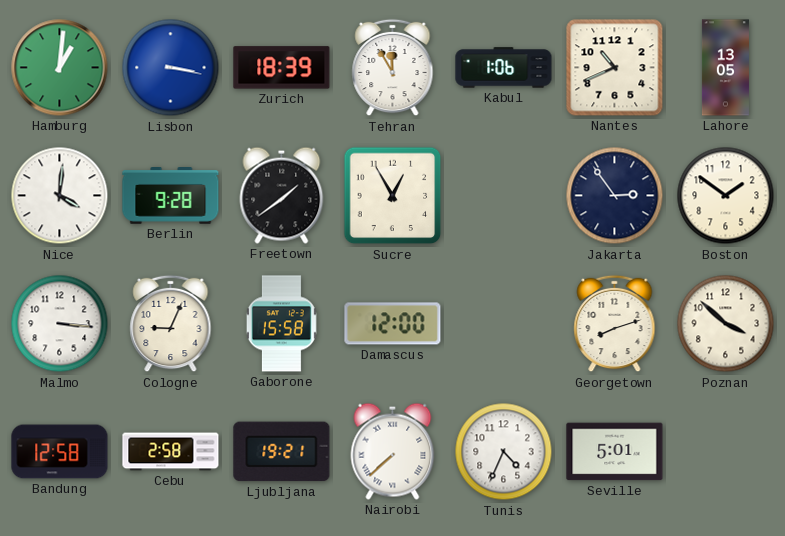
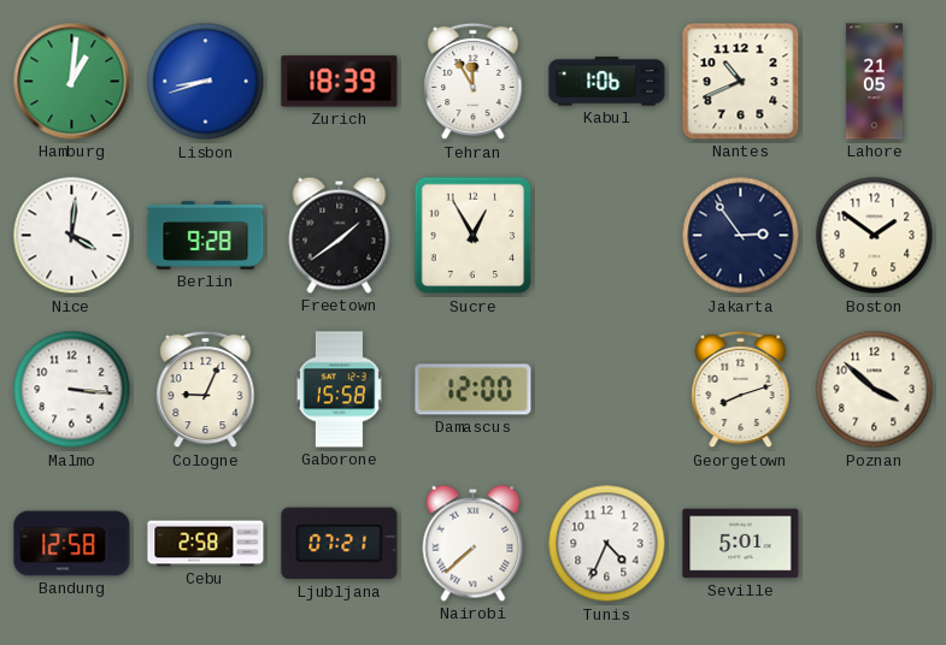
Lisbon: 3:17 -> 8:42
Lahore: 13:05 -> 21:05
Ljubljana: 19:21 -> 07:21
